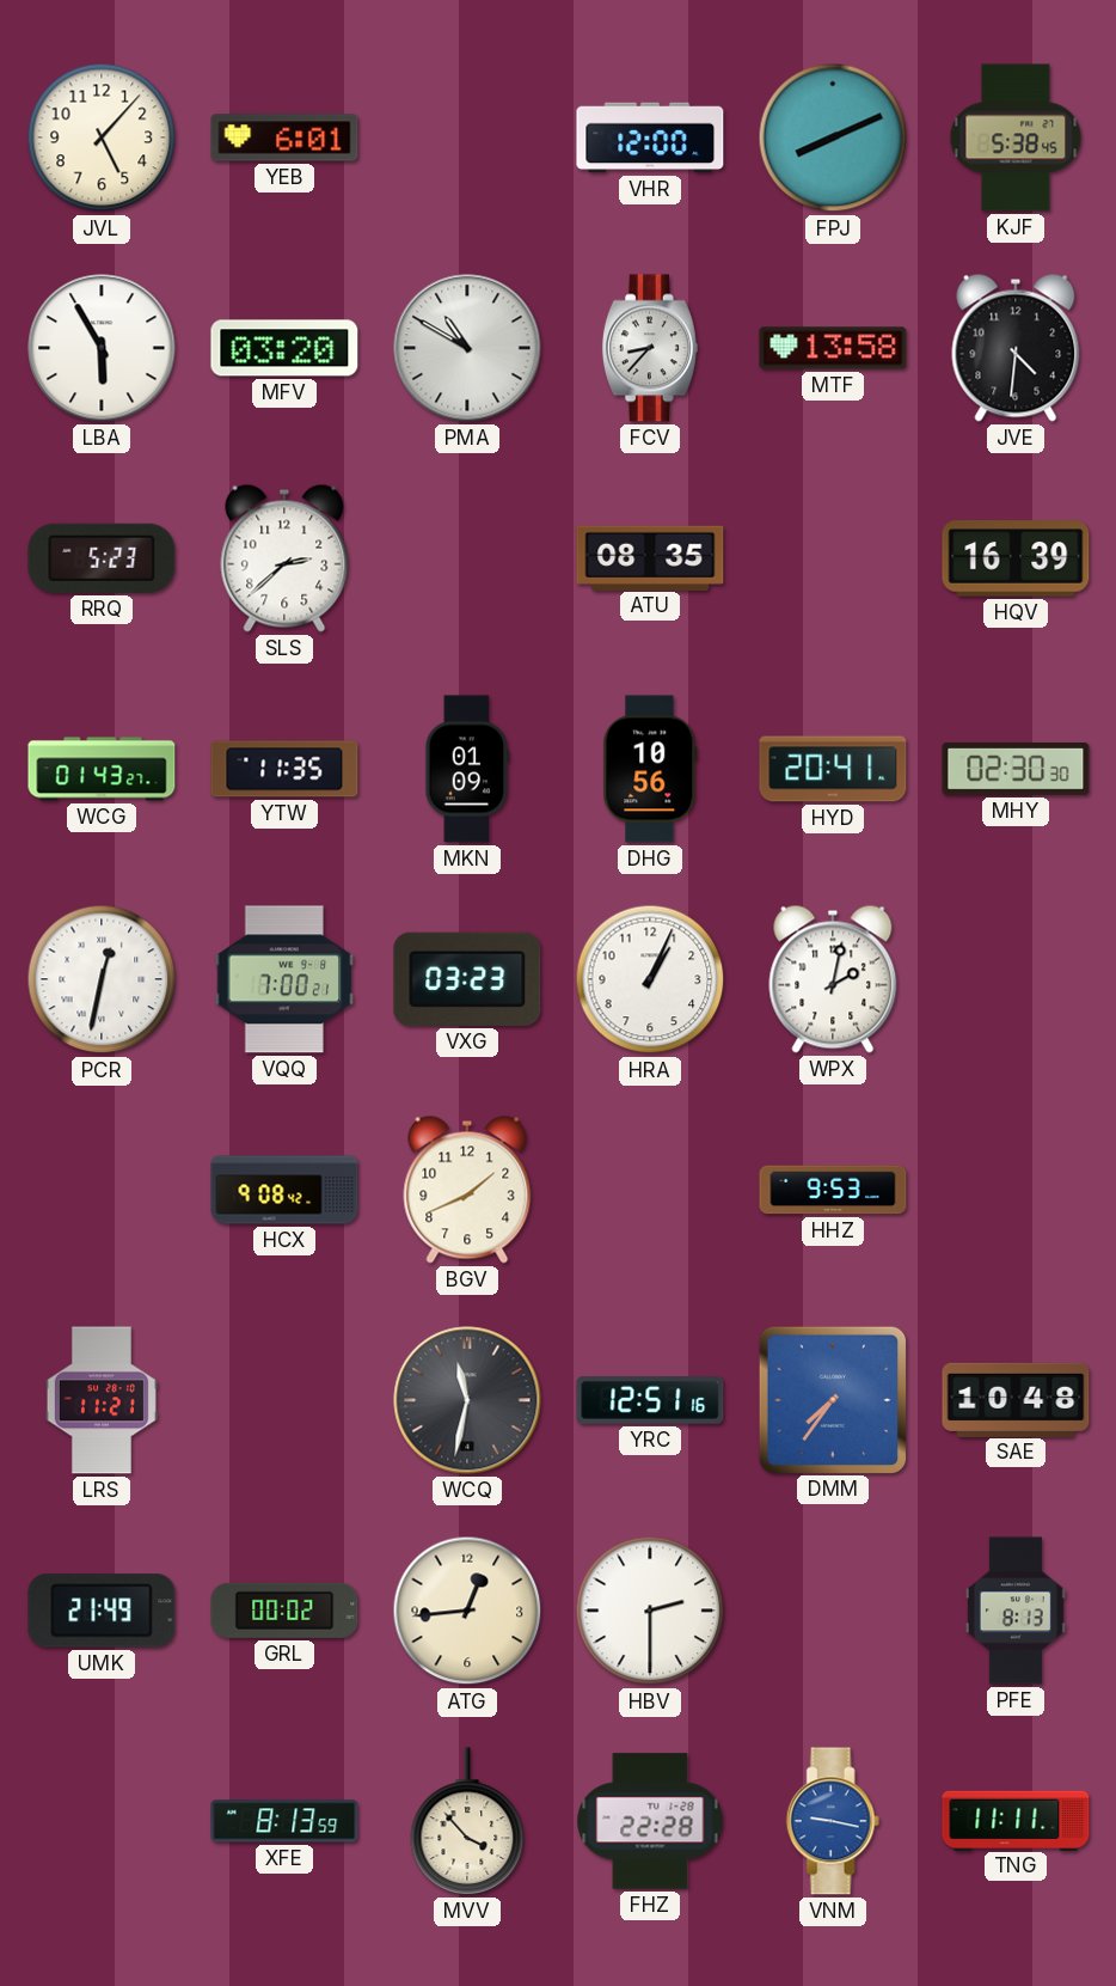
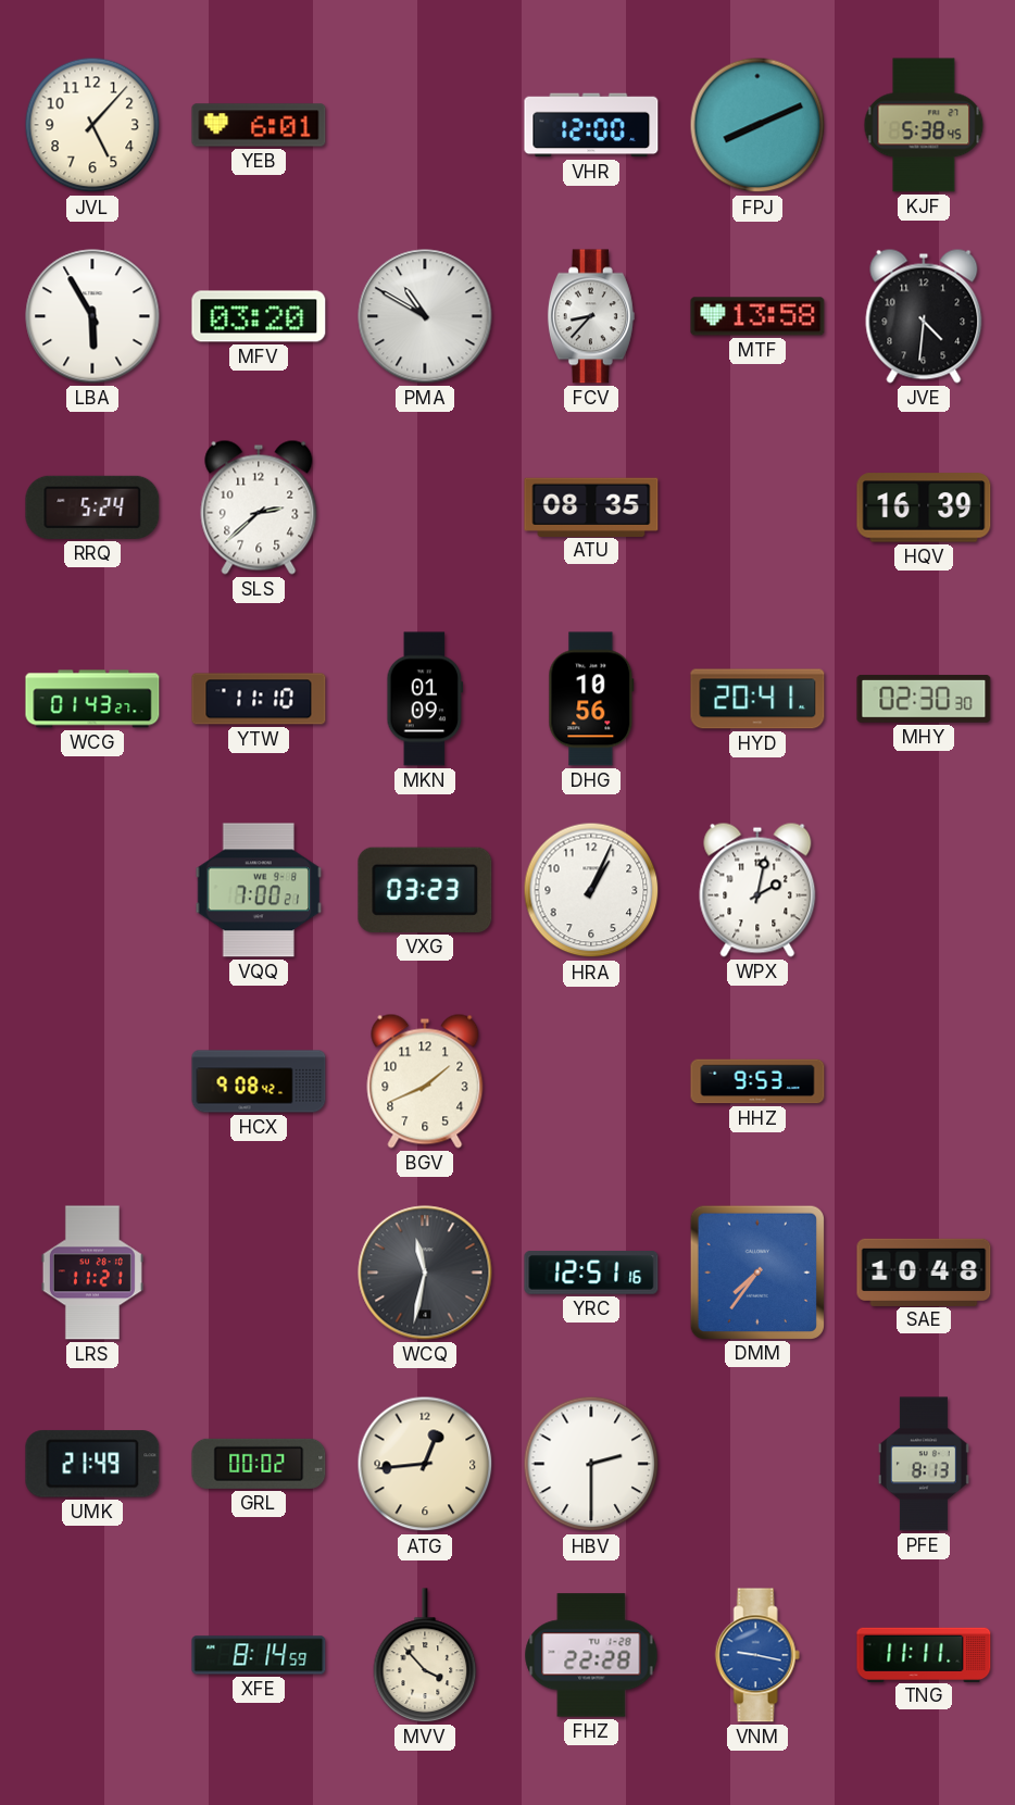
RRQ: 5:23 -> 5:24
YTW: 11:35 -> 11:10
PCR: 12:32 -> none
XFE: 8:13 -> 8:14
